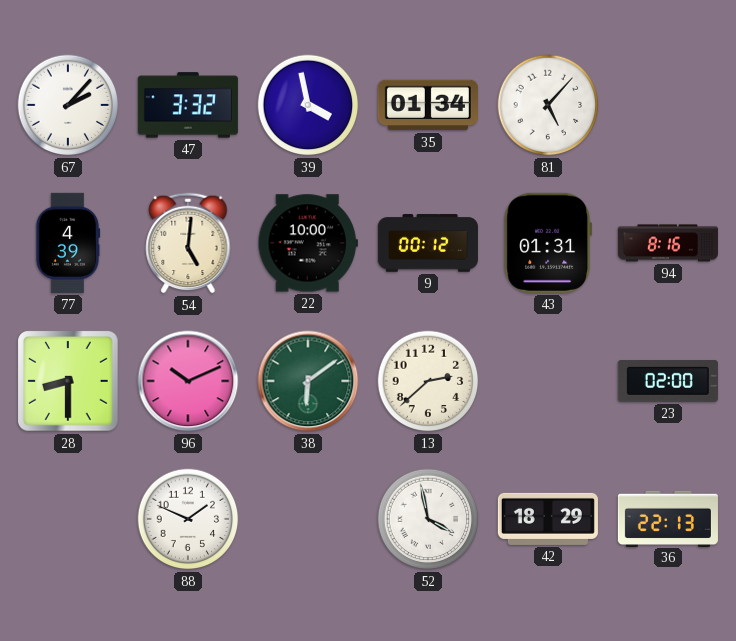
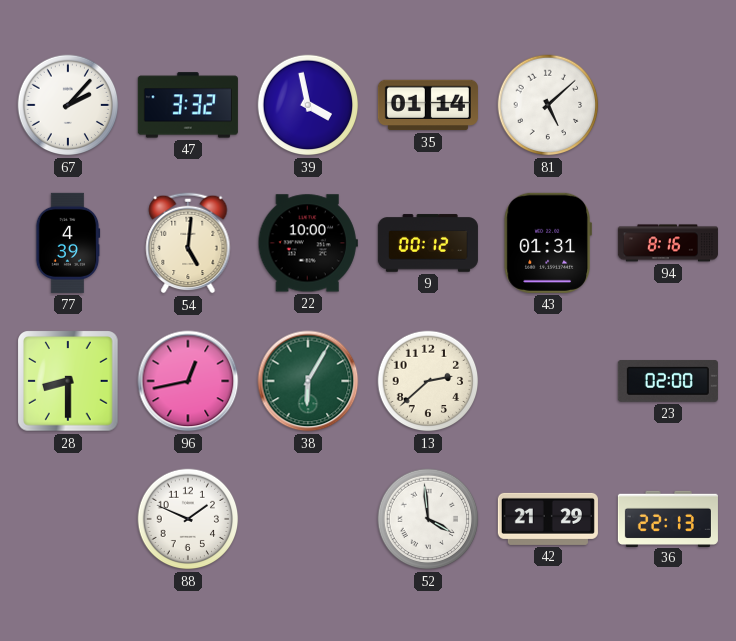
35: 01:34 -> 01:14
81: 5:07 -> 5:08
96: 10:11 -> 12:43
38: 6:09 -> 6:05
52: 3:58 -> 3:59
42: 18:29 -> 21:29
